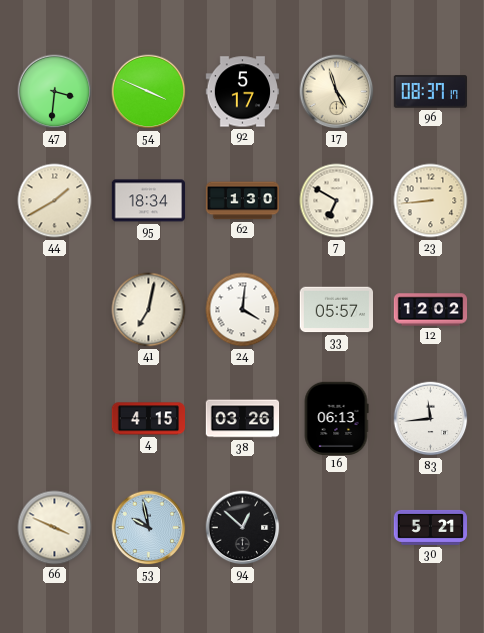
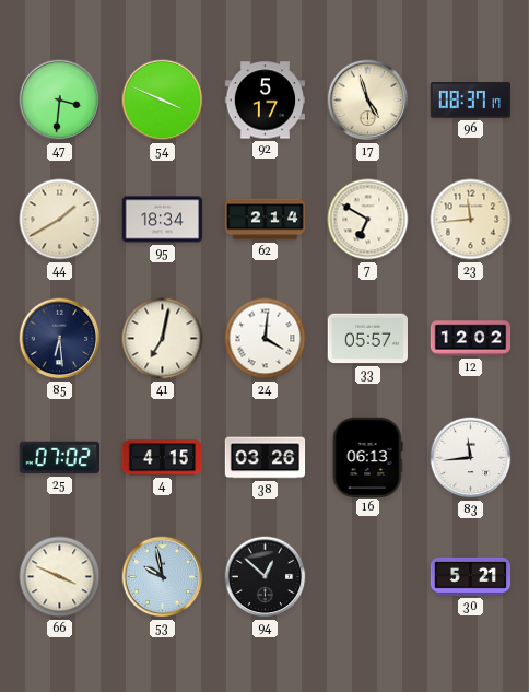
62: 1:30 -> 2:14
23: 8:44 -> 11:44
85: none -> 6:29
25: none -> 07:02
